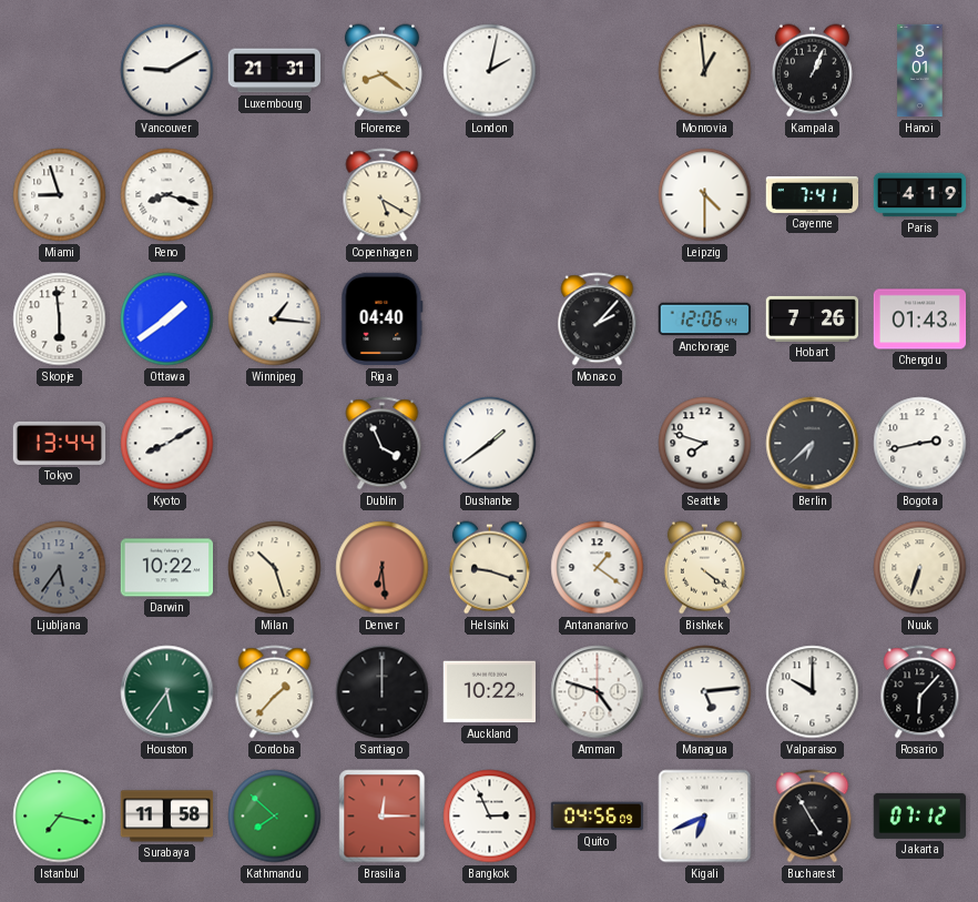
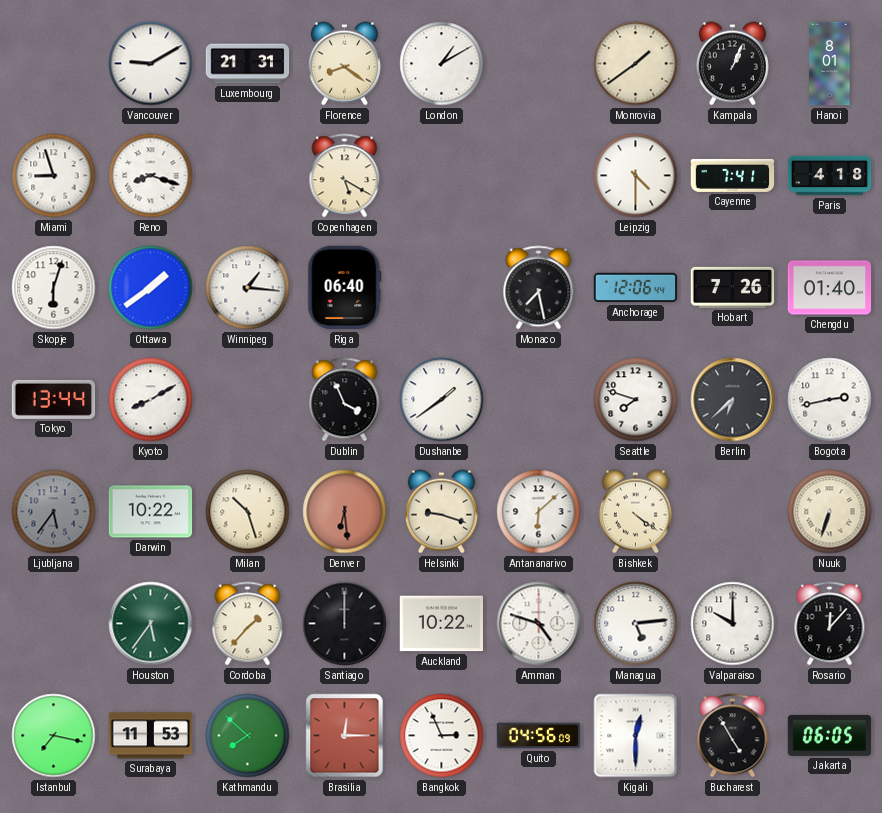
London: 2:02 -> 1:10
Monrovia: 12:59 -> 1:39
Paris: 4:19 -> 4:18
Skopje: 5:59 -> 6:03
Riga: 04:40 -> 06:40
Monaco: 2:07 -> 7:28
Chengdu: 01:43 -> 01:40
Antananarivo: 1:21 -> 6:08
Rosario: 6:07 -> 12:07
Surabaya: 11:58 -> 11:53
Kigali: 6:41 -> 12:30
Jakarta: 07:12 -> 06:05
